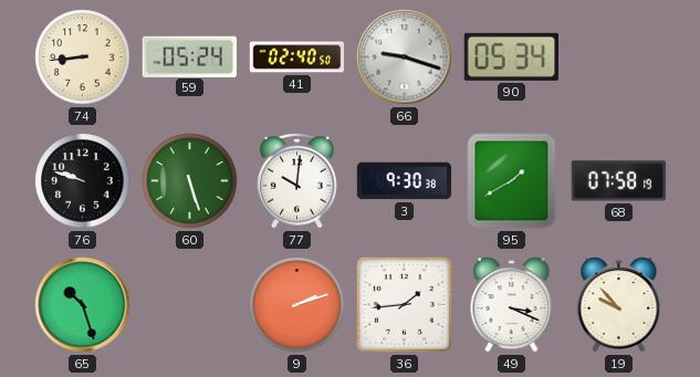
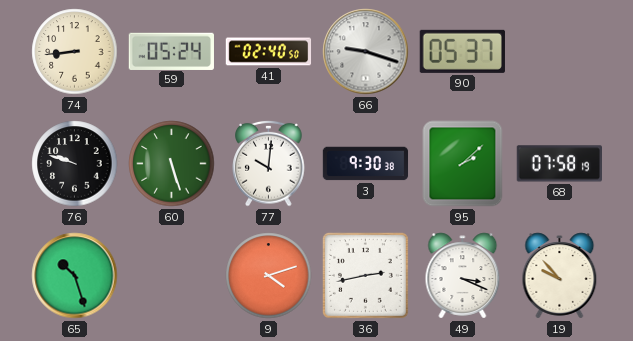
90: 05:34 -> 05:37
95: 1:40 -> 2:08
9: 2:12 -> 4:12
36: 1:44 -> 2:43
